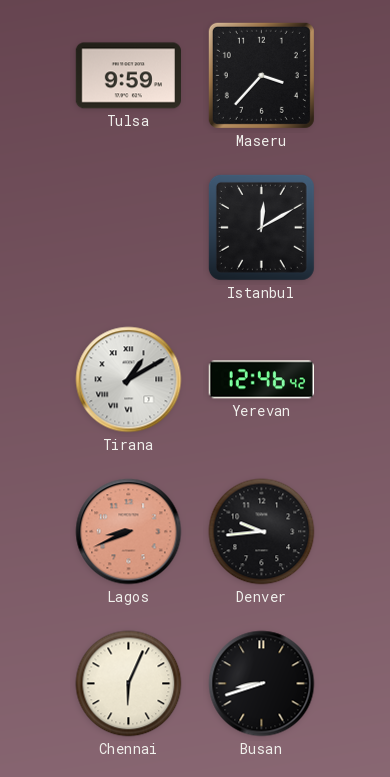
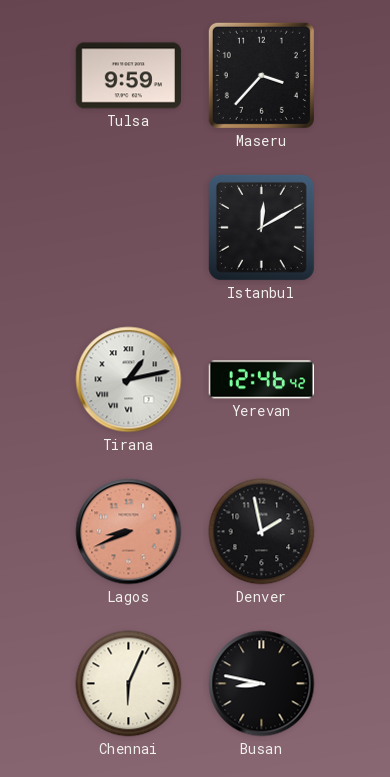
Tirana: 1:10 -> 1:13
Denver: 9:44 -> 1:58
Busan: 8:42 -> 8:47
